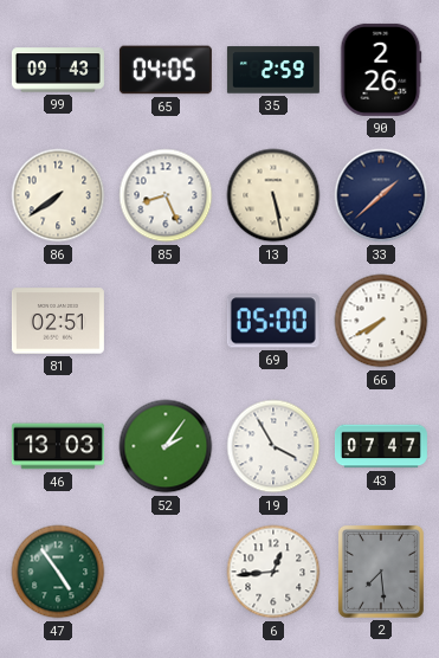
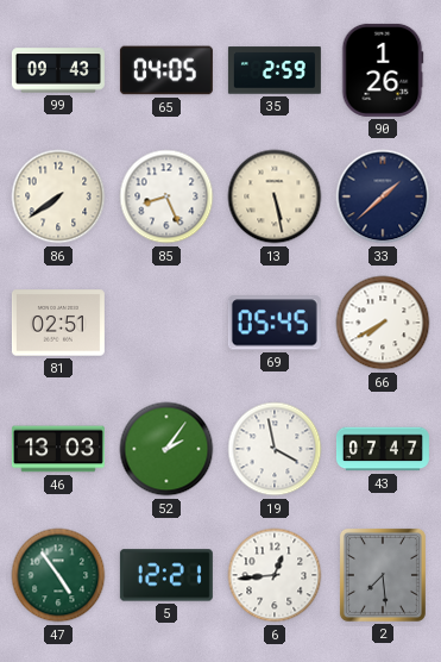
90: 2:26 -> 1:26
69: 05:00 -> 05:45
19: 3:55 -> 3:58
5: none -> 12:21
